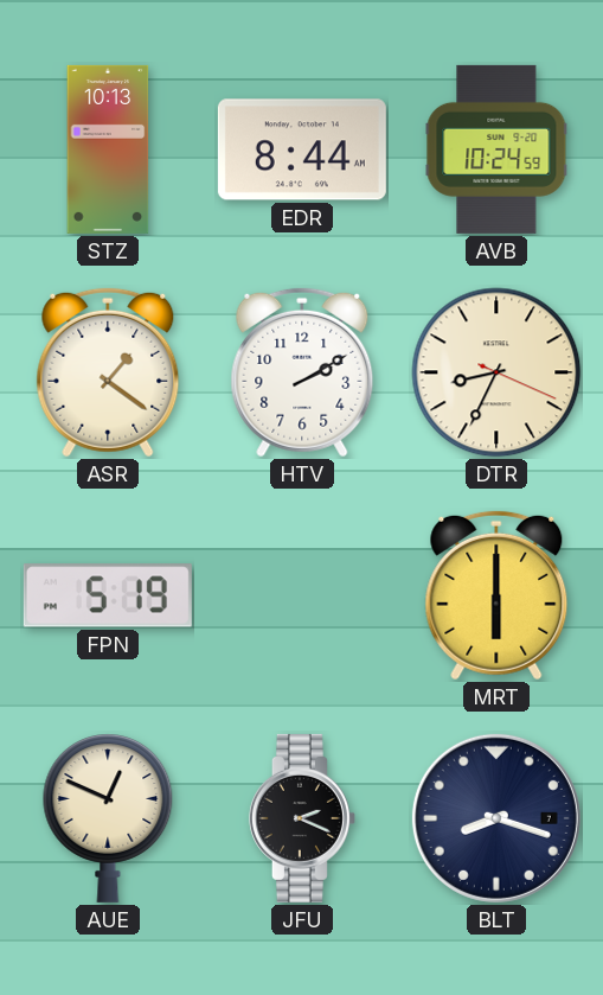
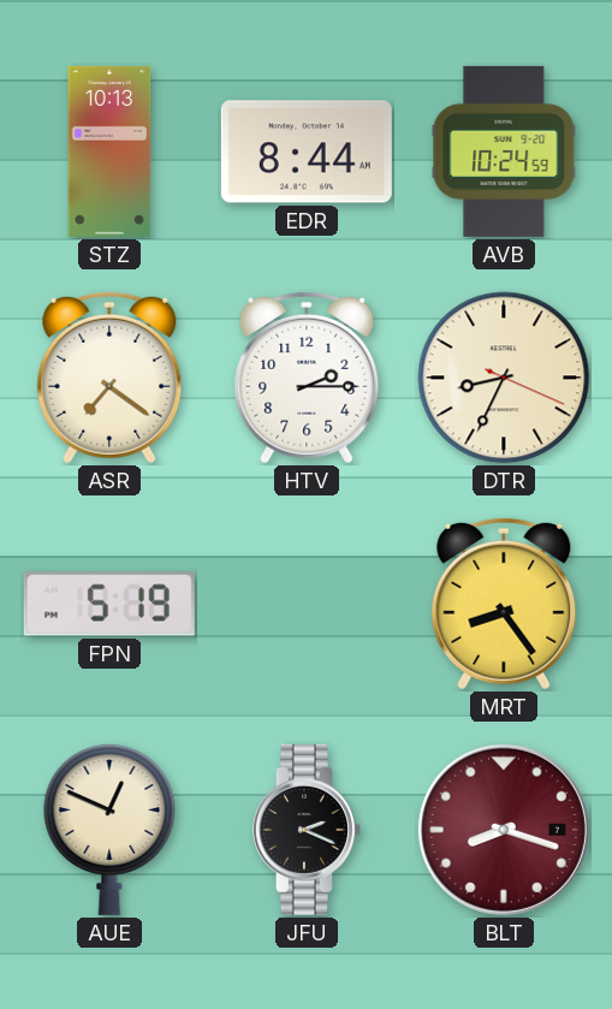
ASR: 1:21 -> 7:21
HTV: 2:10 -> 2:15
MRT: 6:00 -> 8:24
BLT dial: navy -> burgundy
